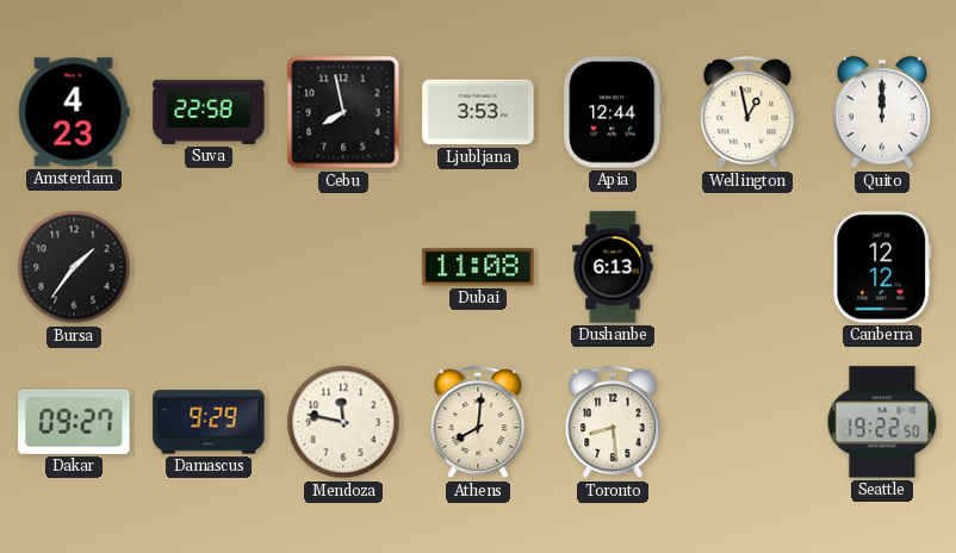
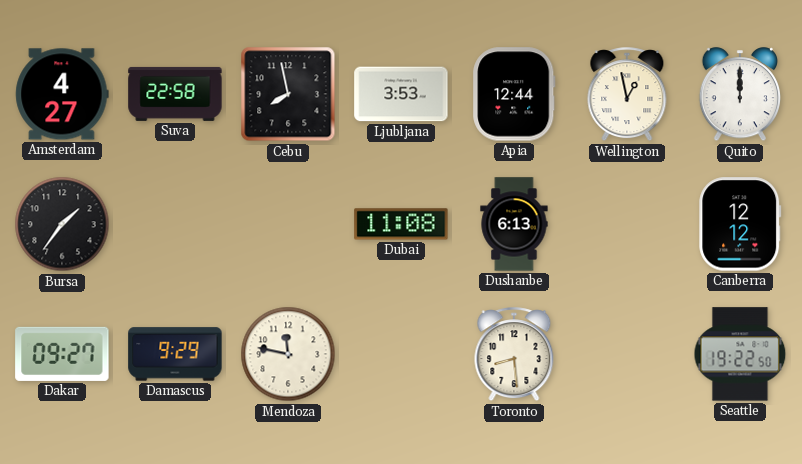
Amsterdam: 4:23 -> 4:27
Athens: 8:01 -> none
